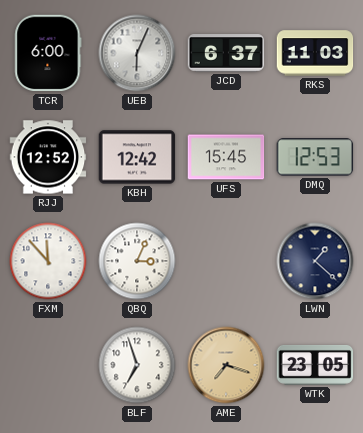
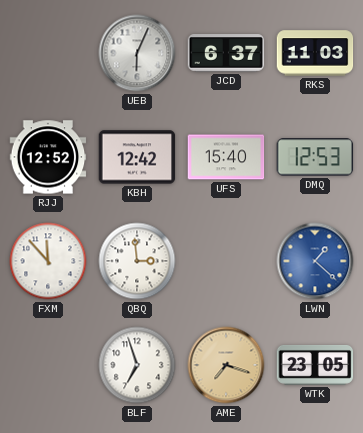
TCR: 6:00 -> none
UFS: 15:45 -> 15:40
QBQ: 3:04 -> 2:59
LWN dial: navy -> blue
